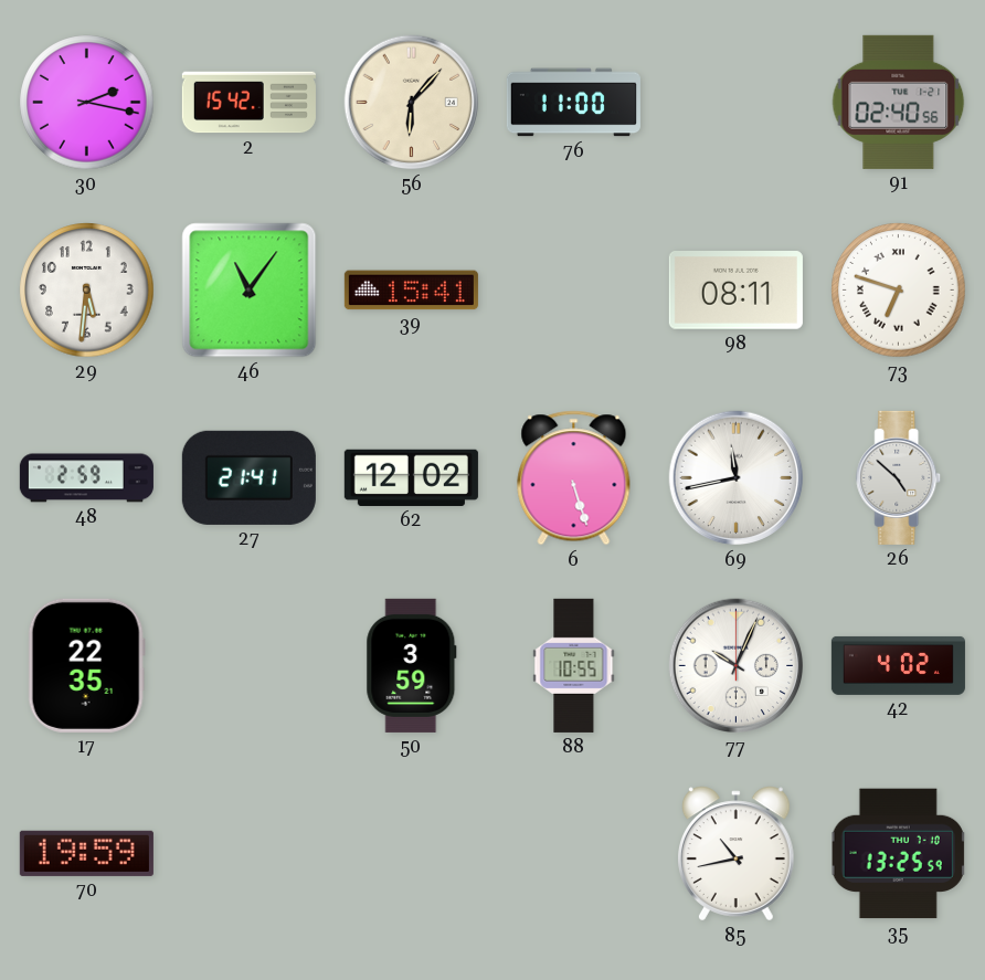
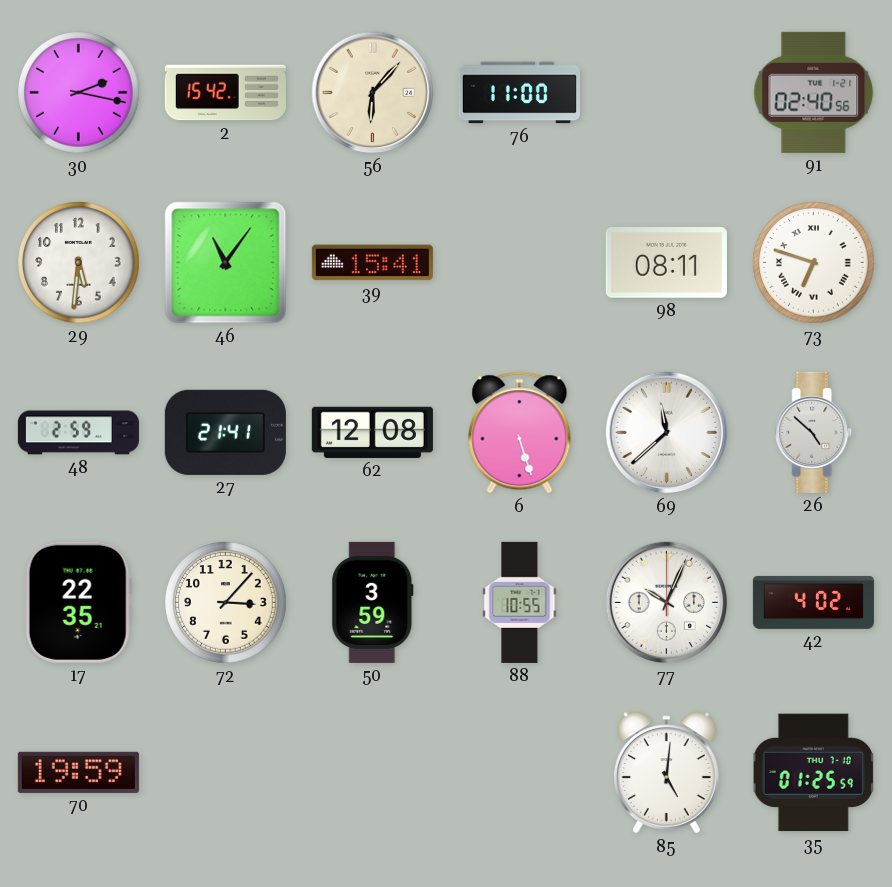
62: 12:02 -> 12:08
69: 11:43 -> 11:38
72: none -> 3:07
85: 10:43 -> 5:01
35: 13:25 -> 01:25
